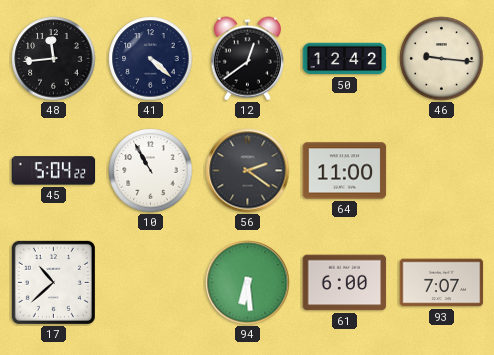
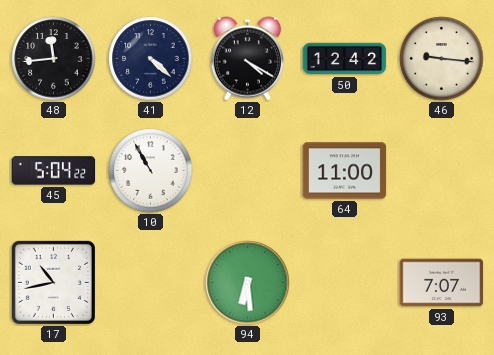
12: 12:39 -> 4:20
56: 2:21 -> none
17: 10:38 -> 10:43
61: 6:00 -> none
